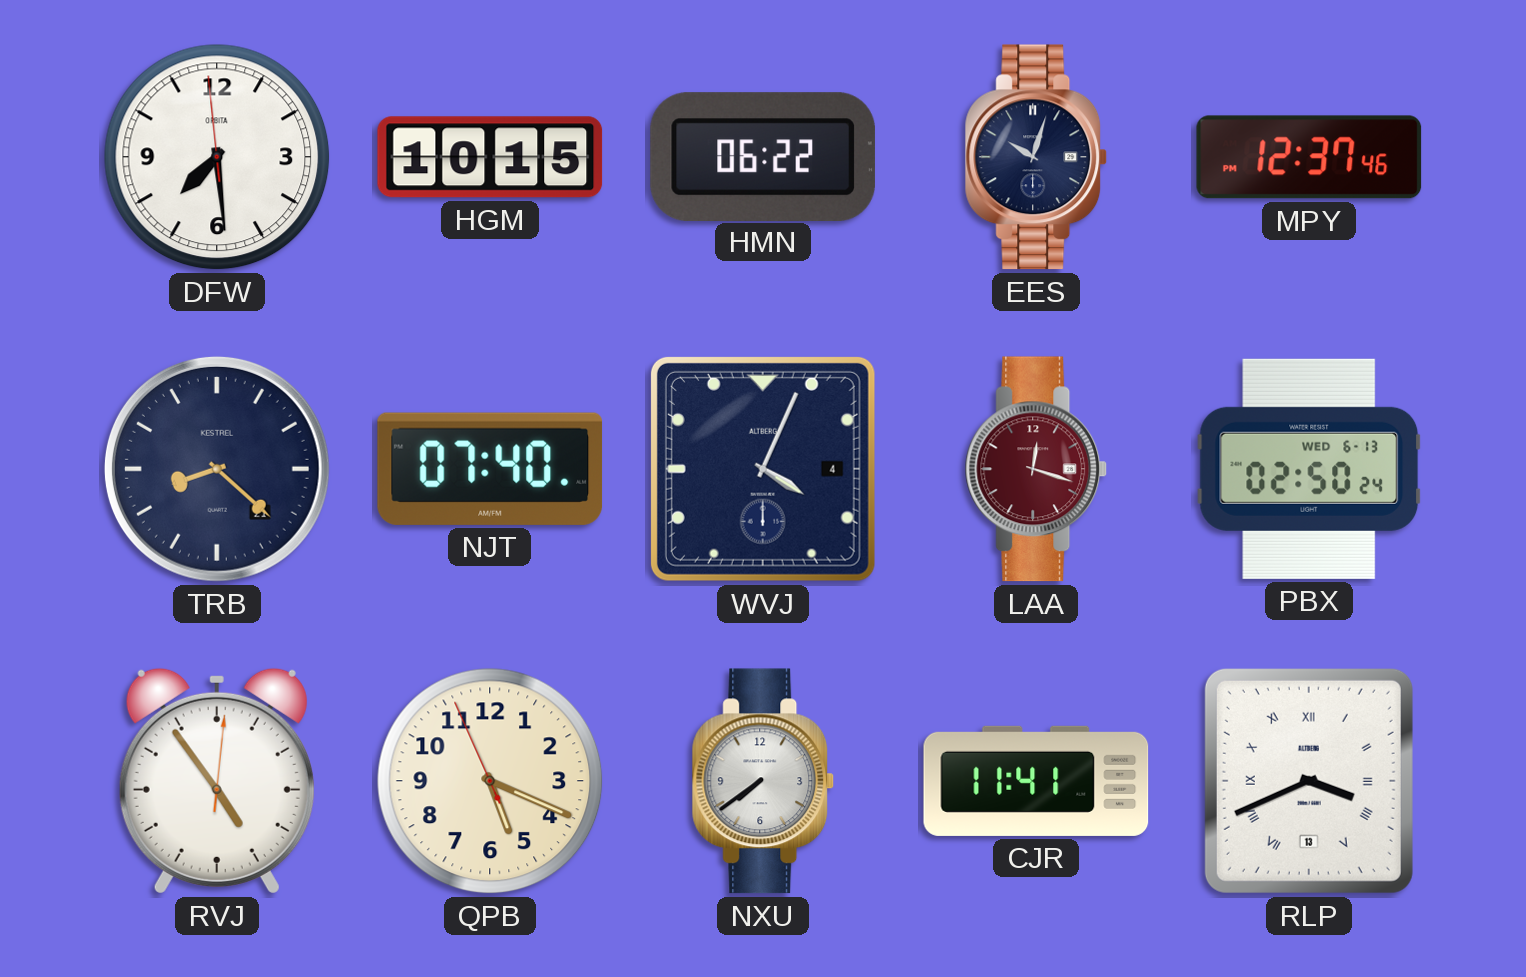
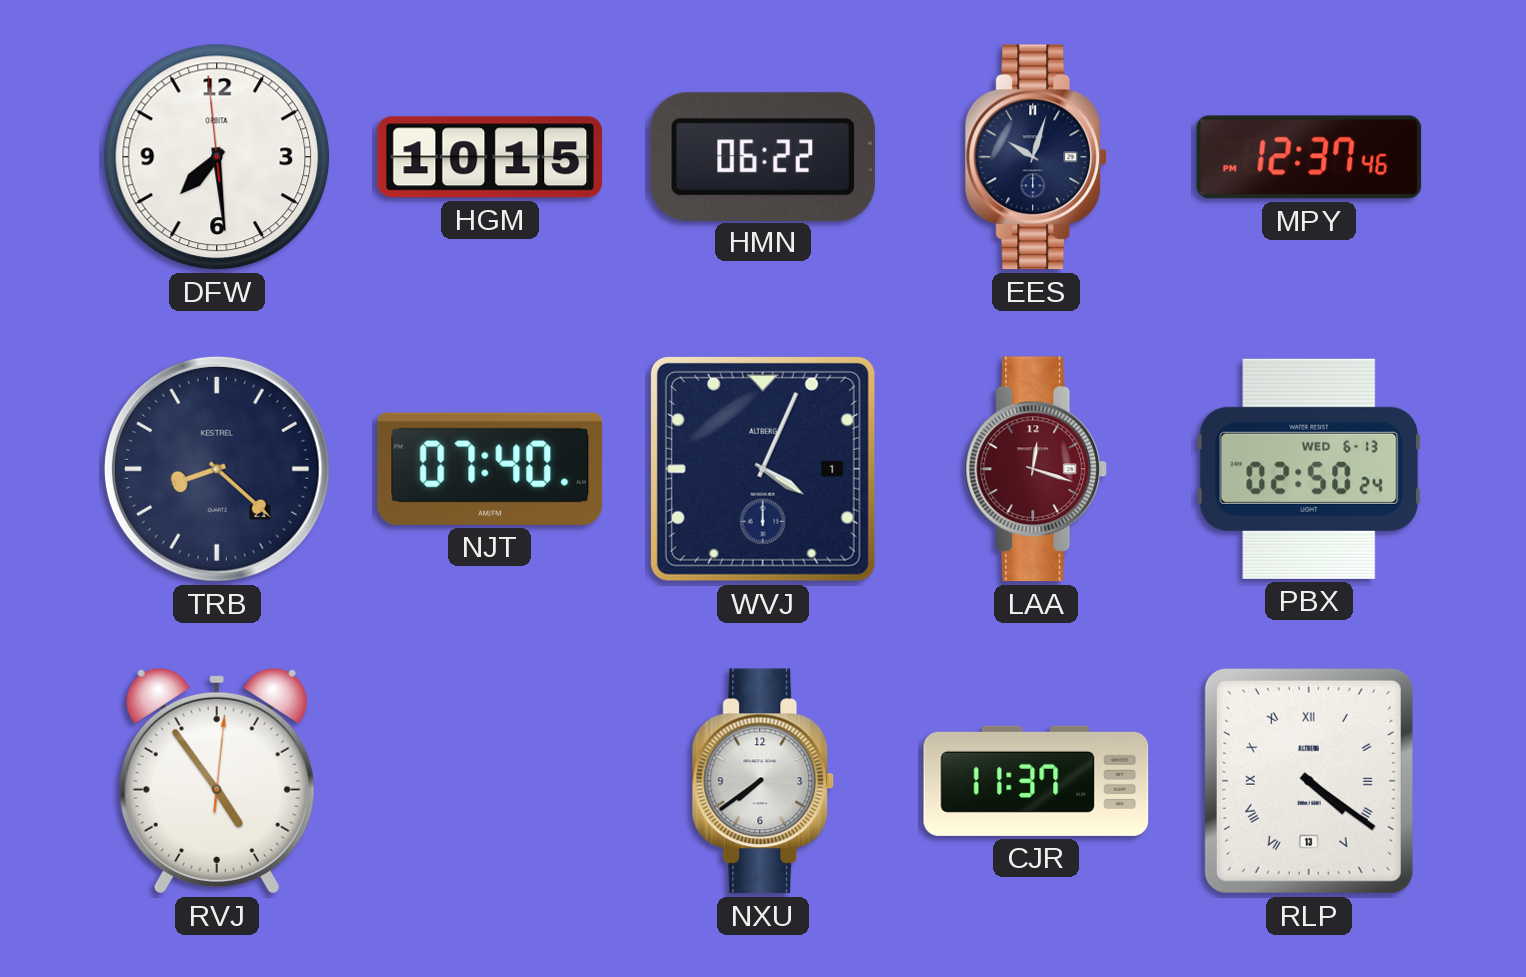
WVJ date: 4 -> 1
QPB: 5:18 -> none
CJR: 11:41 -> 11:37
RLP: 3:41 -> 4:21
